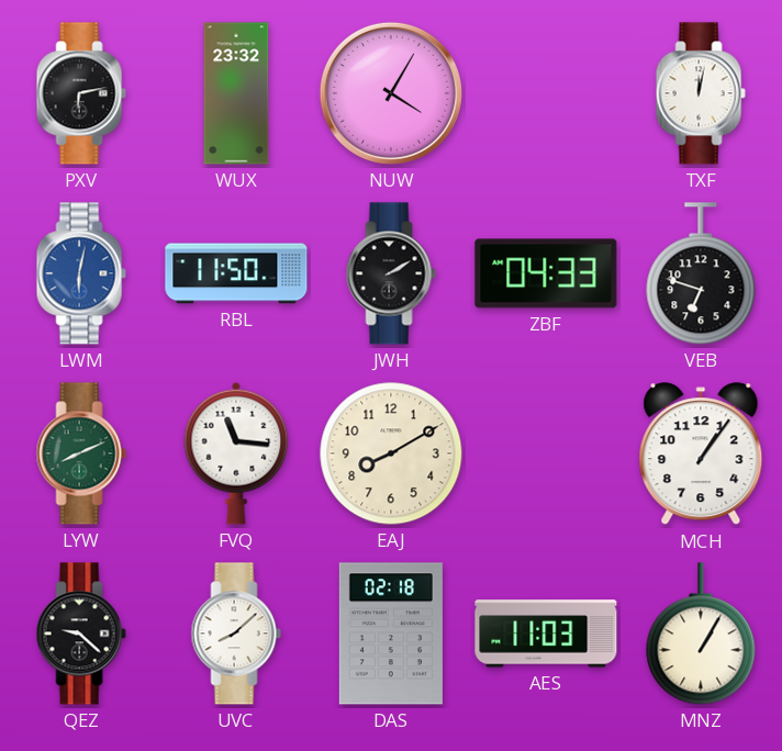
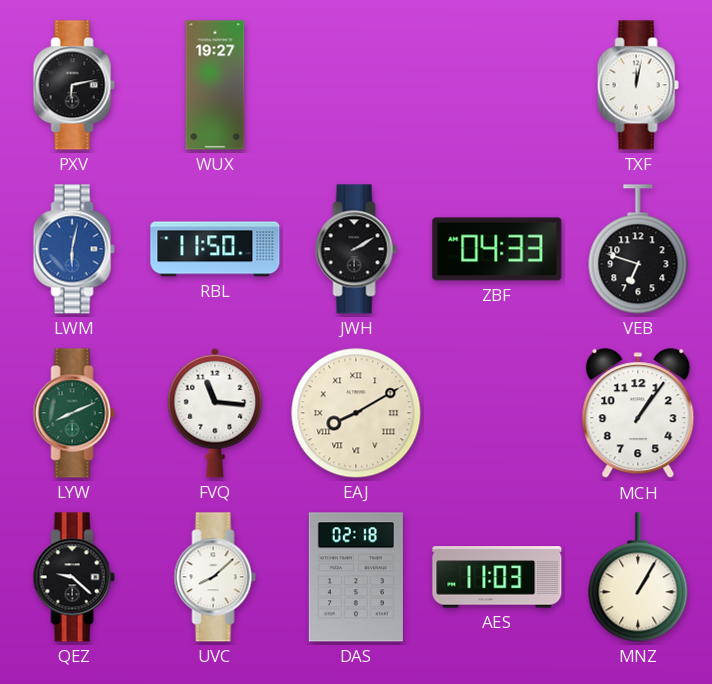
WUX: 23:32 -> 19:27
NUW: 4:05 -> none
EAJ numerals: Arabic -> Roman
